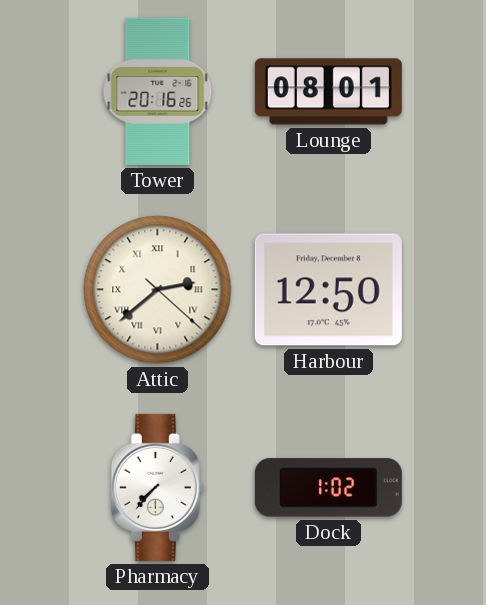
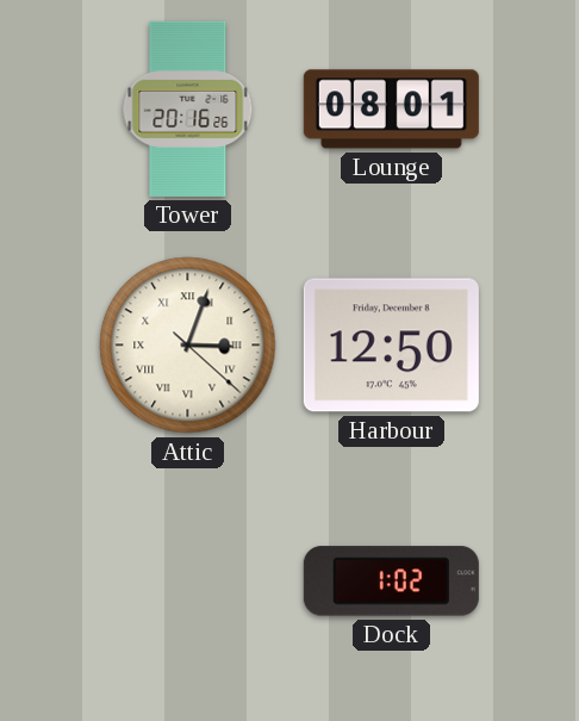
Attic: 2:38 -> 3:03
Pharmacy: 7:37 -> none
